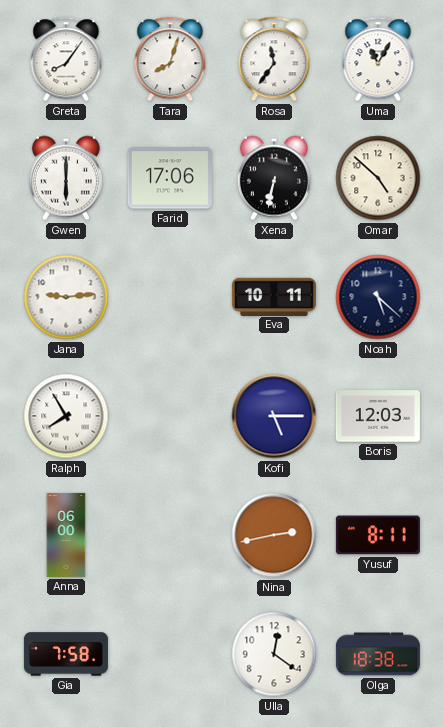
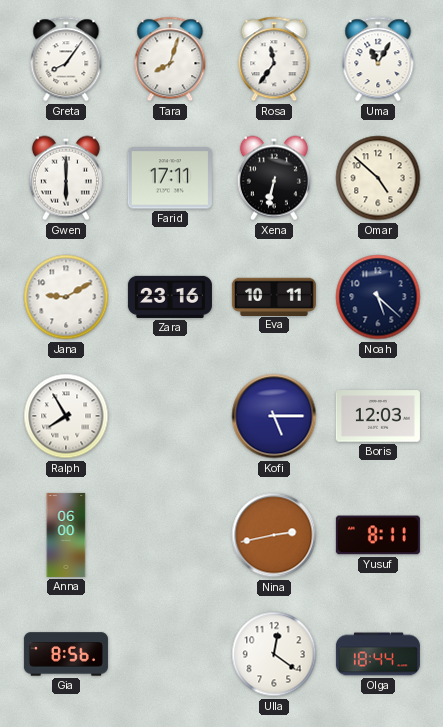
Farid: 17:06 -> 17:11
Jana: 9:14 -> 9:10
Zara: none -> 23:16
Gia: 7:58 -> 8:56
Olga: 18:38 -> 18:44
